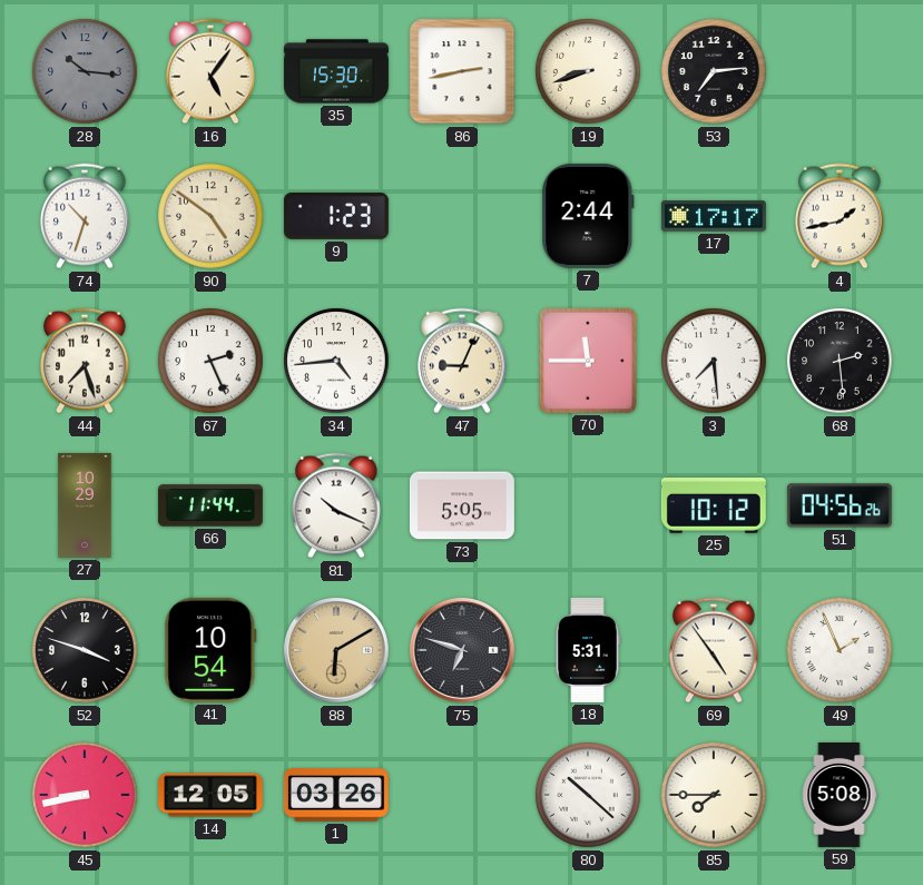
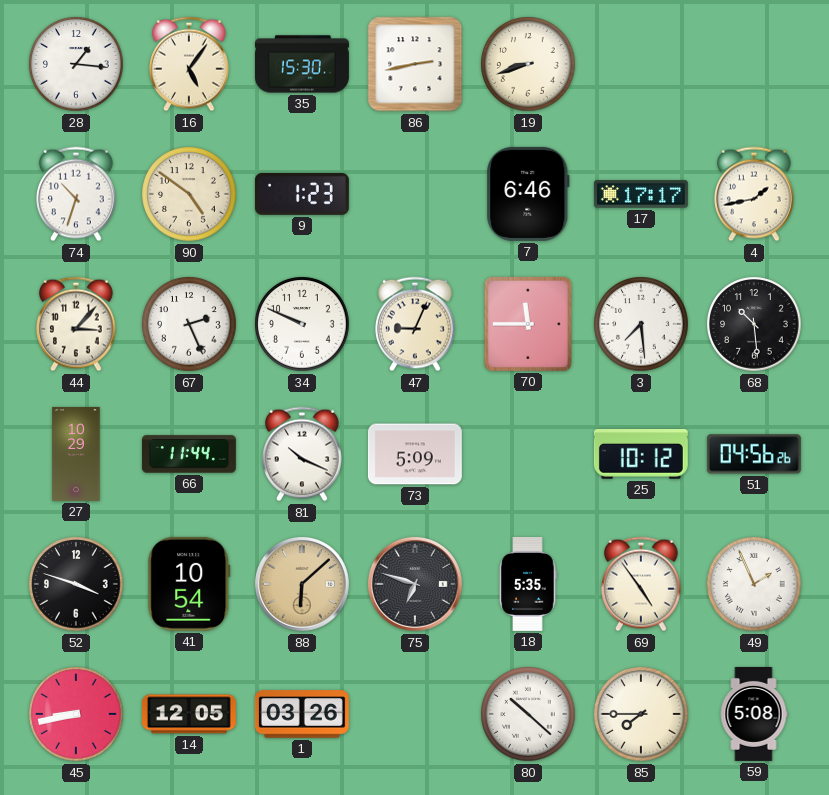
28: 10:16 -> 1:16
28 dial: grey -> white
53: 7:14 -> none
7: 2:44 -> 6:46
44: 7:27 -> 3:07
34: 4:44 -> 9:49
68: 2:29 -> 10:29
73: 5:05 -> 5:09
88: 6:10 -> 6:08
18: 5:31 -> 5:35
